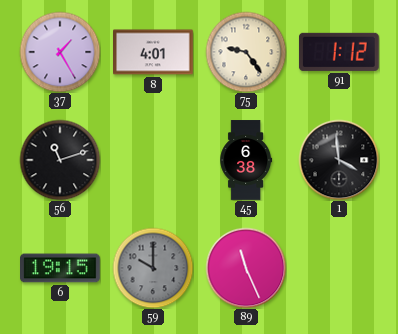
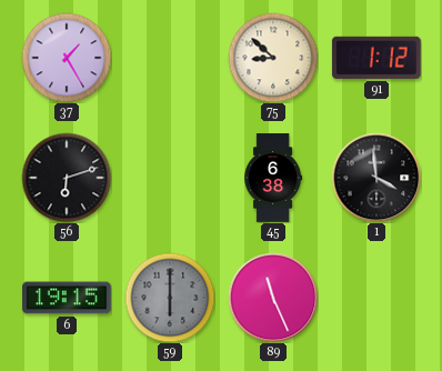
8: 4:01 -> none
75: 9:24 -> 8:52
56: 11:12 -> 6:12
59: 10:00 -> 6:00
